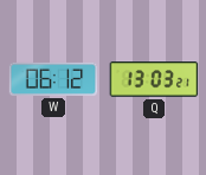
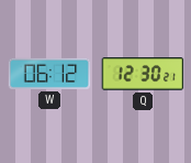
Q: 13:03 -> 12:30
